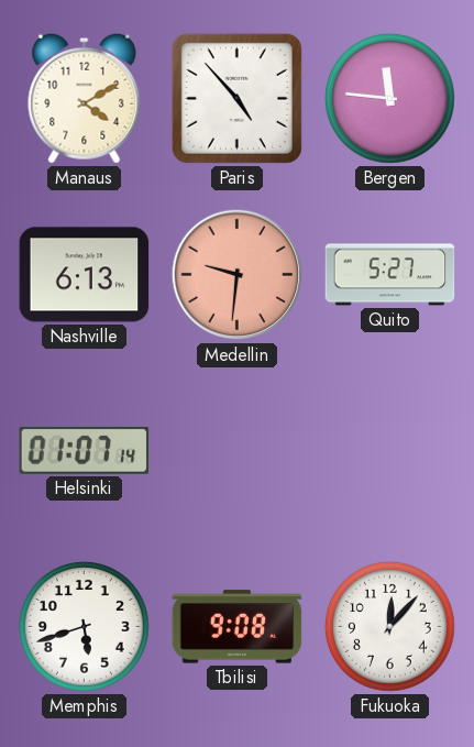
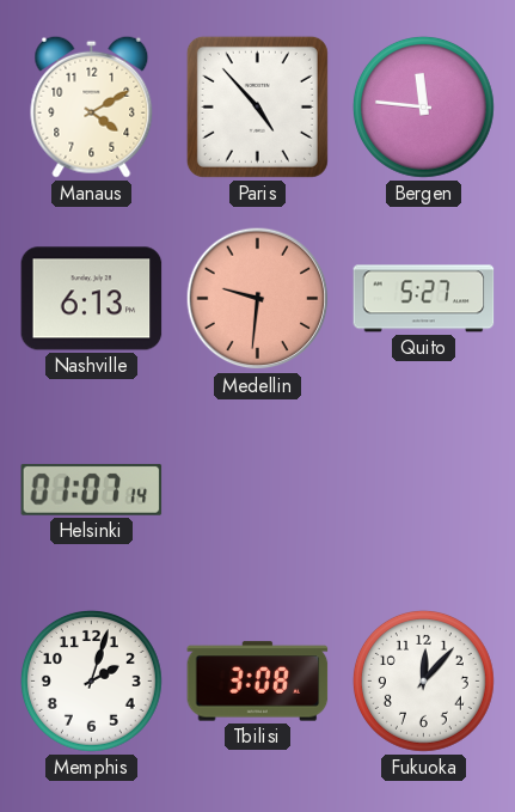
Memphis: 5:42 -> 2:03
Tbilisi: 9:08 -> 3:08
